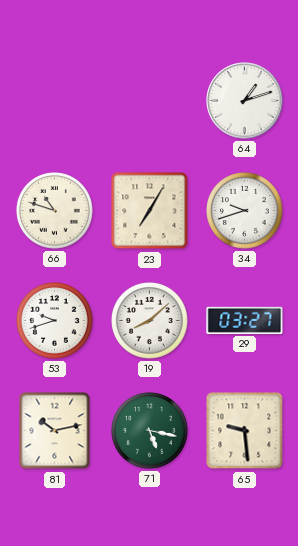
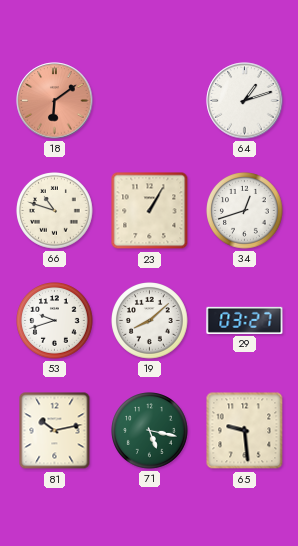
18: none -> 6:09
23: 7:05 -> 1:05
34: 9:42 -> 12:42
